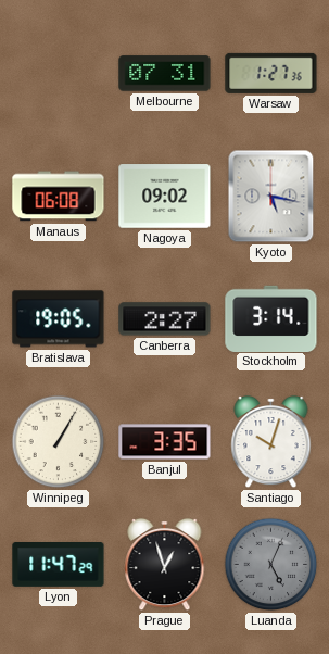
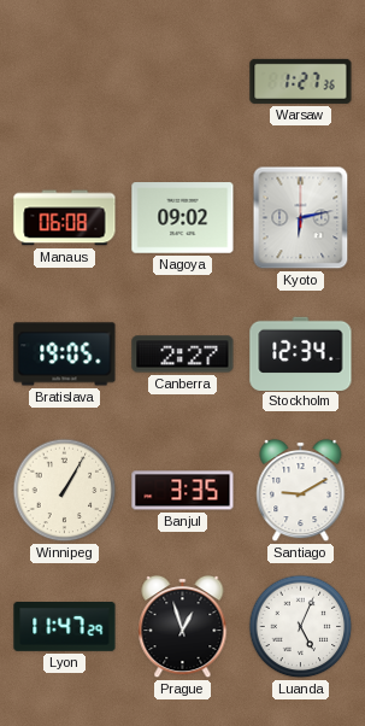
Melbourne: 07:31 -> none
Kyoto: 5:17 -> 6:13
Stockholm: 3:14 -> 12:34
Santiago: 10:03 -> 9:10
Luanda dial: grey -> white
